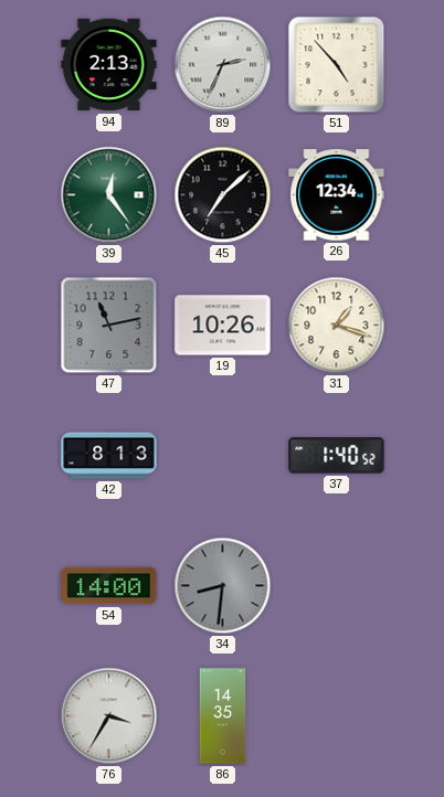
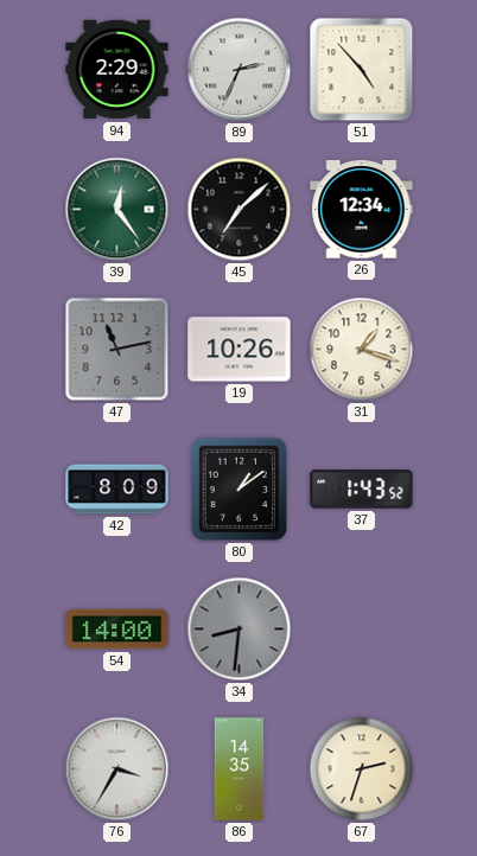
94: 2:13 -> 2:29
42: 8:13 -> 8:09
80: none -> 1:09
37: 1:40 -> 1:43
67: none -> 2:33
